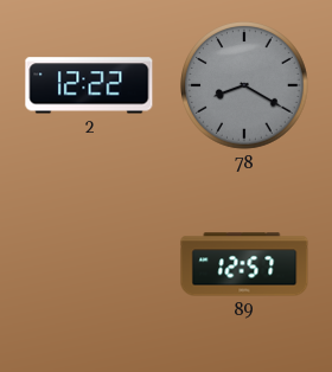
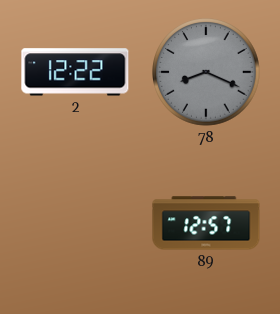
78: 8:20 -> 8:19
